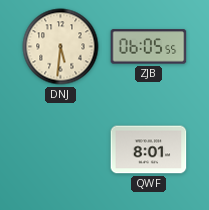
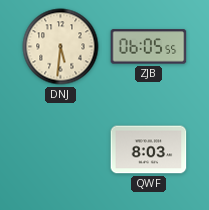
QWF: 8:01 -> 8:03
